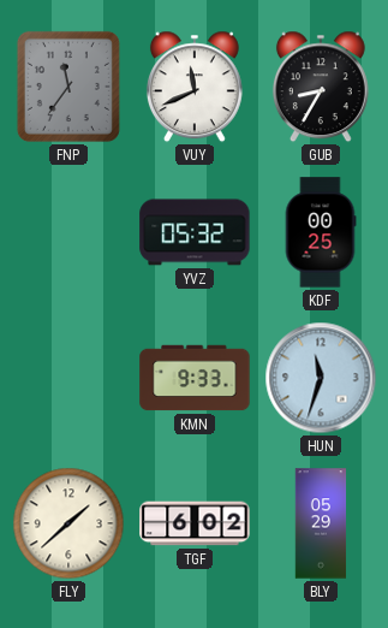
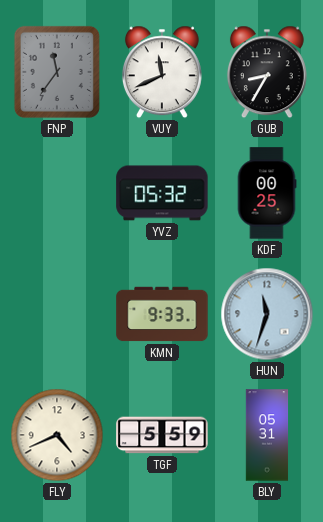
FLY: 1:38 -> 4:41
TGF: 6:02 -> 5:59
BLY: 05:29 -> 05:31
